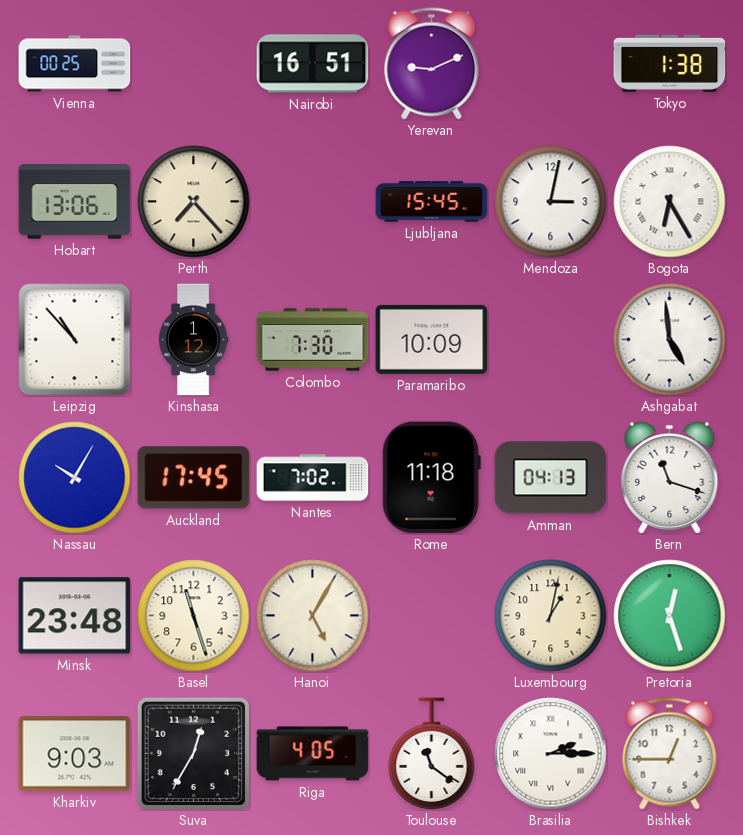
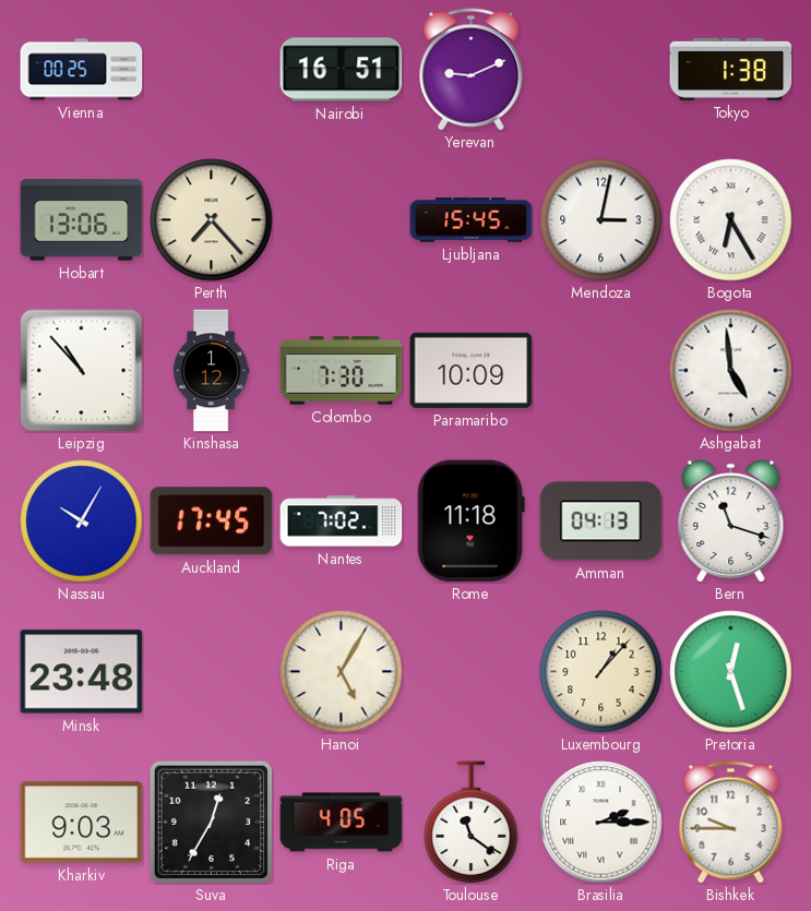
Basel: 11:27 -> none
Luxembourg: 1:02 -> 1:07
Bishkek: 12:45 -> 9:45
